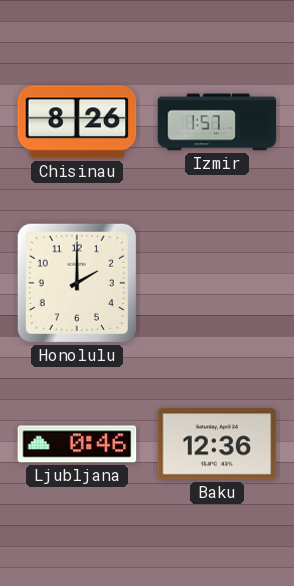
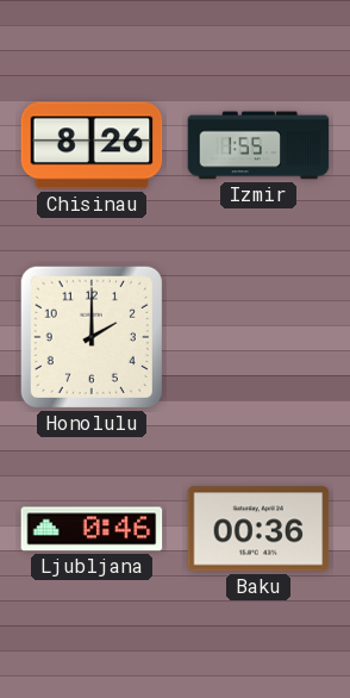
Izmir: 1:57 -> 1:55
Baku: 12:36 -> 00:36
